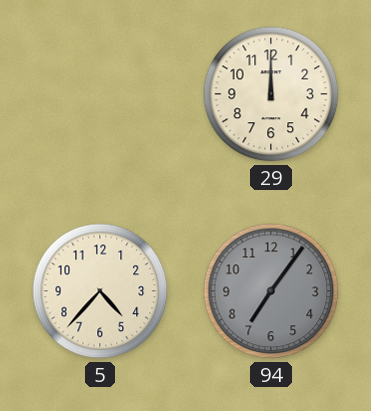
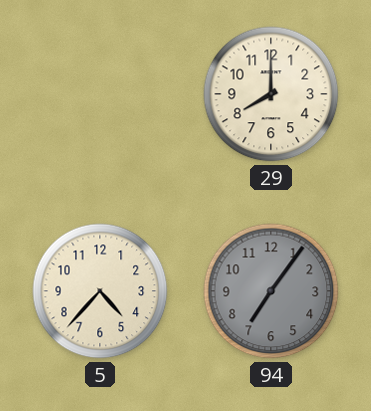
29: 12:00 -> 8:00
